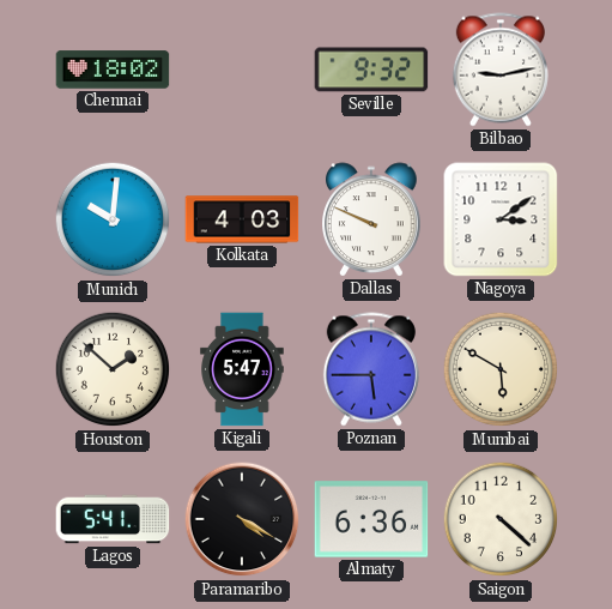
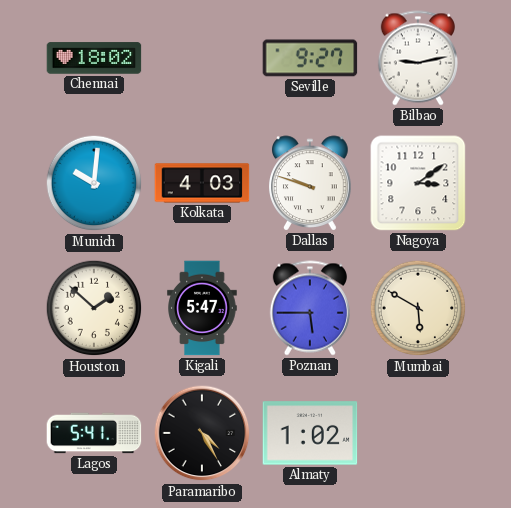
Seville: 9:32 -> 9:27
Dallas: 9:49 -> 9:48
Paramaribo: 4:20 -> 4:25
Almaty: 6:36 -> 1:02
Saigon: 4:22 -> none
